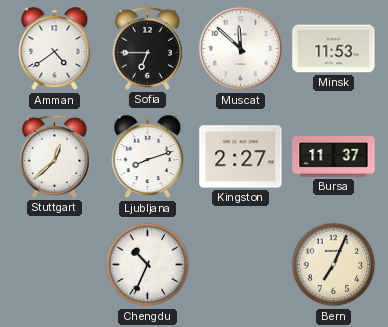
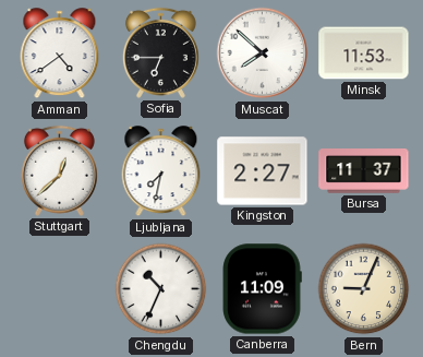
Muscat: 11:52 -> 7:52
Ljubljana: 8:12 -> 7:32
Canberra: none -> 11:09
Bern: 7:04 -> 9:04
